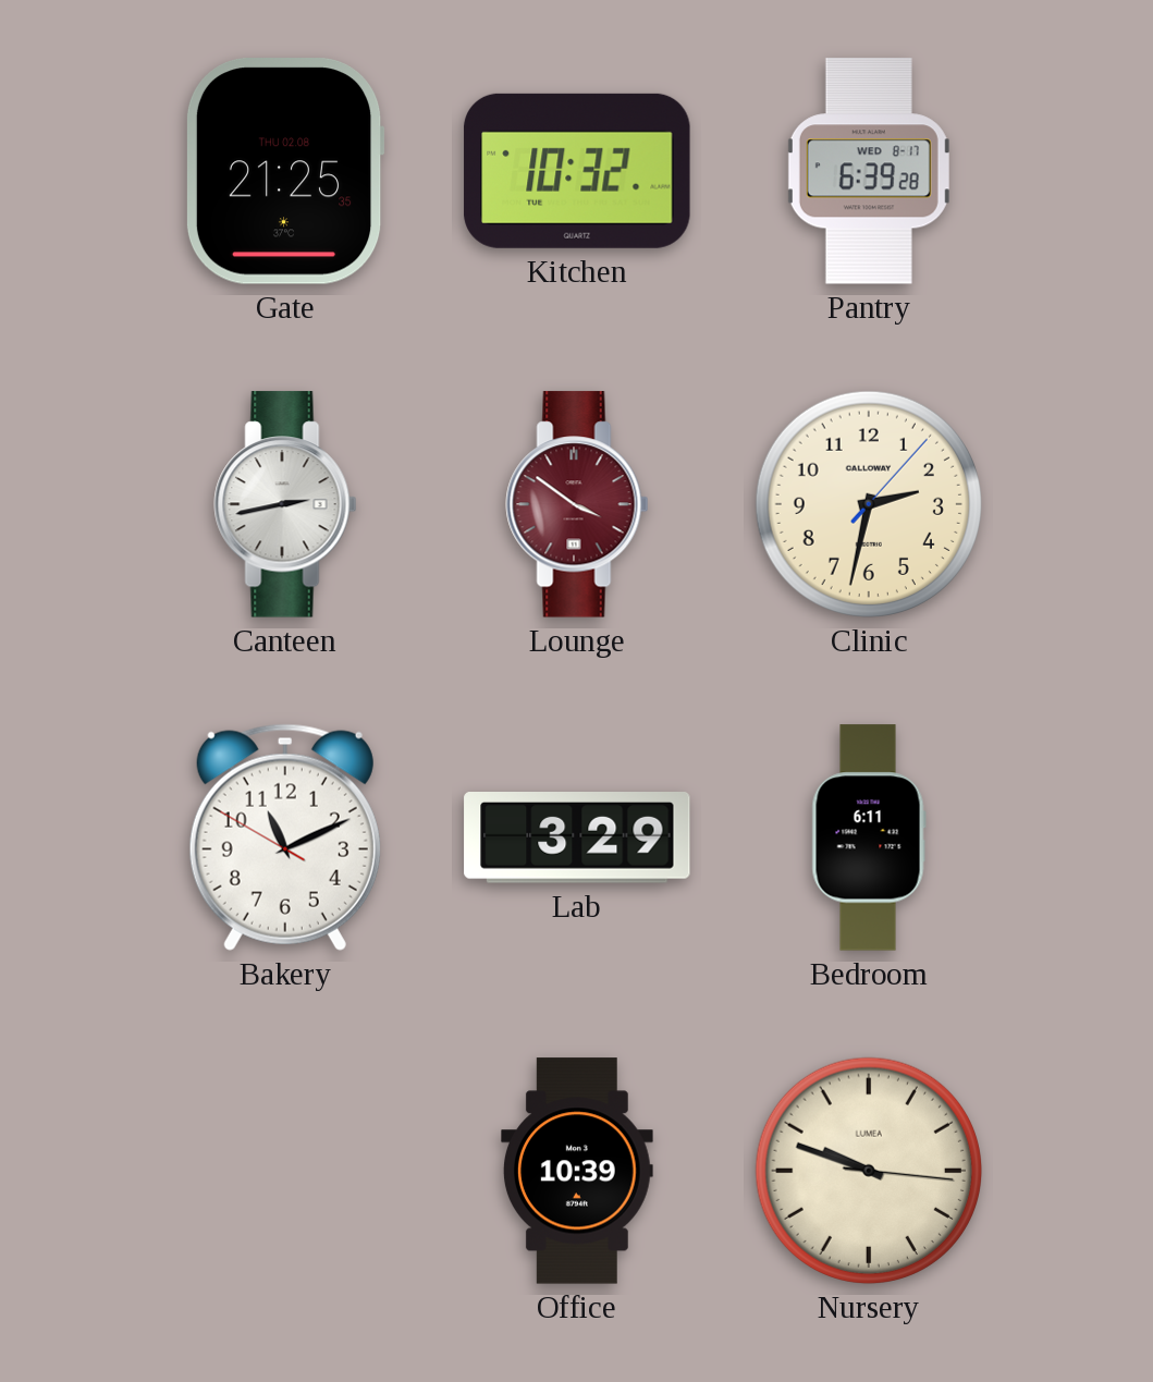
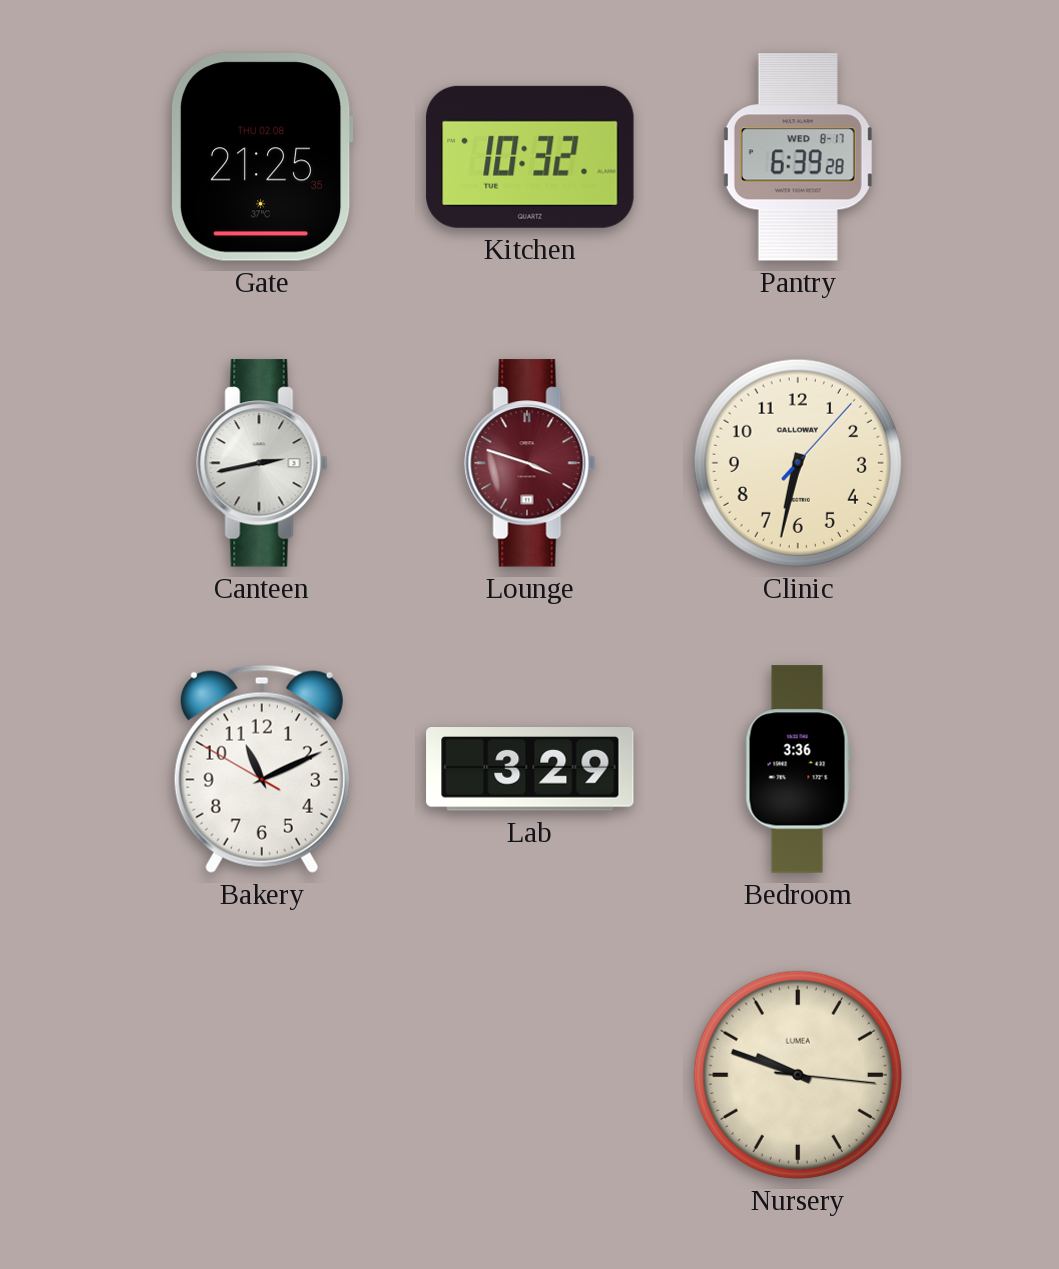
Lounge: 3:51 -> 3:48
Clinic: 2:32 -> 6:32
Bedroom: 6:11 -> 3:36
Office: 10:39 -> none
